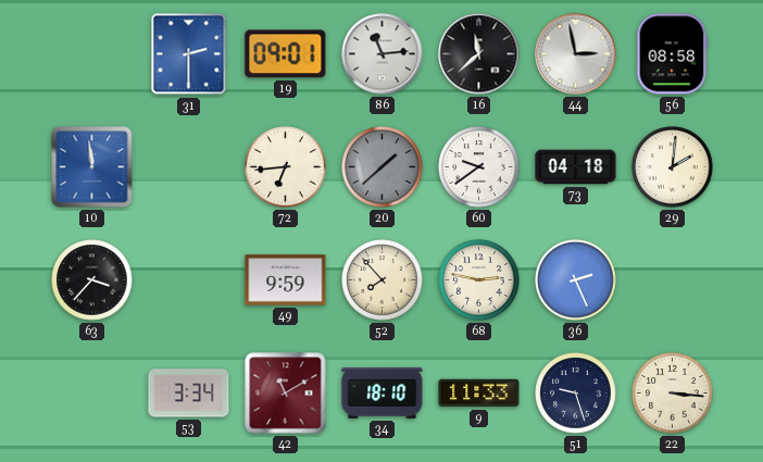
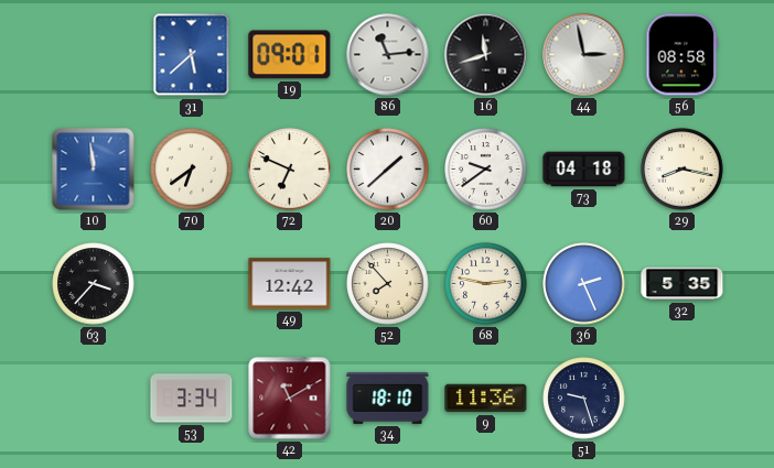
31: 2:30 -> 5:38
16: 11:38 -> 11:42
70: none -> 6:39
72: 6:44 -> 6:49
20 dial: grey -> white
29: 2:01 -> 8:17
49: 9:59 -> 12:42
32: none -> 5:35
9: 11:33 -> 11:36
22: 3:16 -> none
